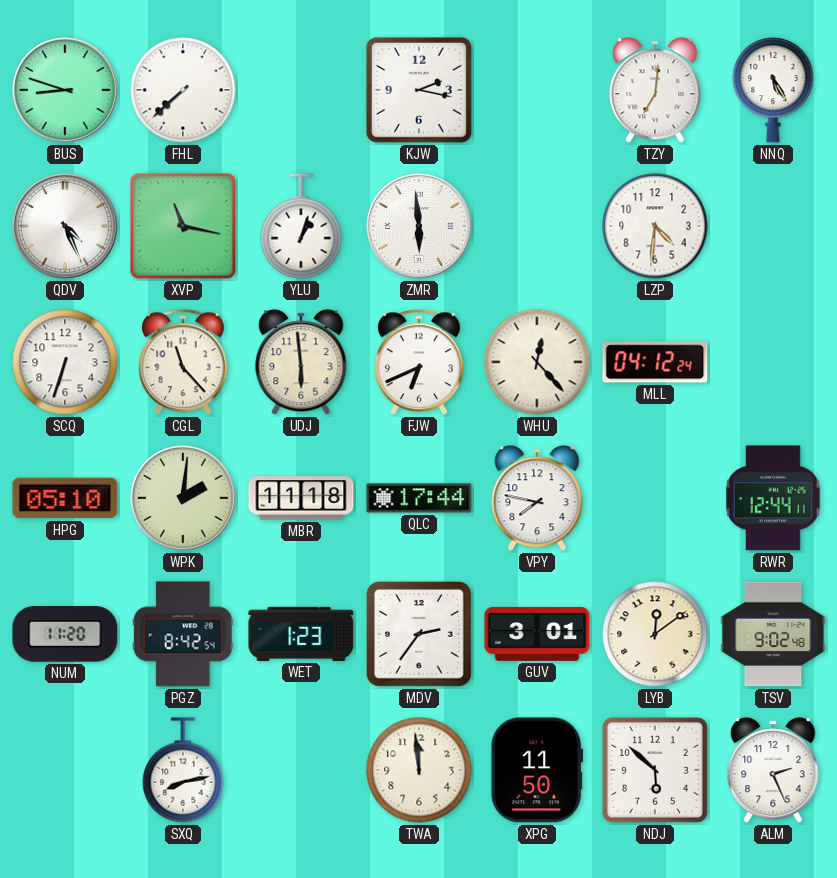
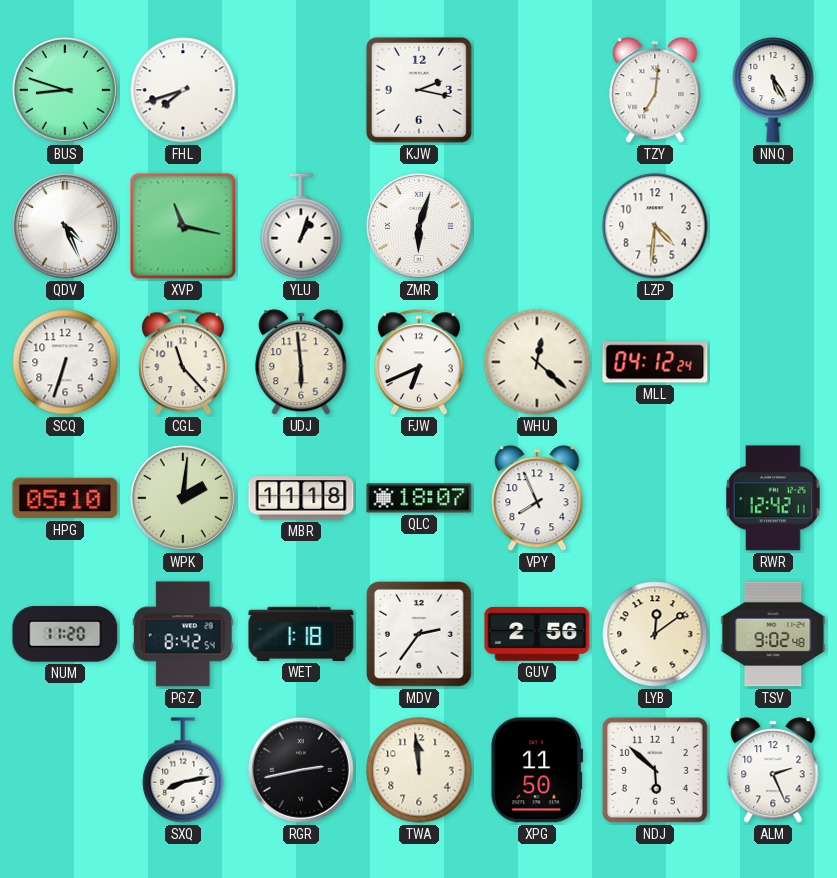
FHL: 7:38 -> 7:42
ZMR: 5:59 -> 6:03
WHU: 12:23 -> 12:22
QLC: 17:44 -> 18:07
VPY: 7:47 -> 7:56
RWR: 12:44 -> 12:42
WET: 1:23 -> 1:18
GUV: 3:01 -> 2:56
RGR: none -> 2:43
